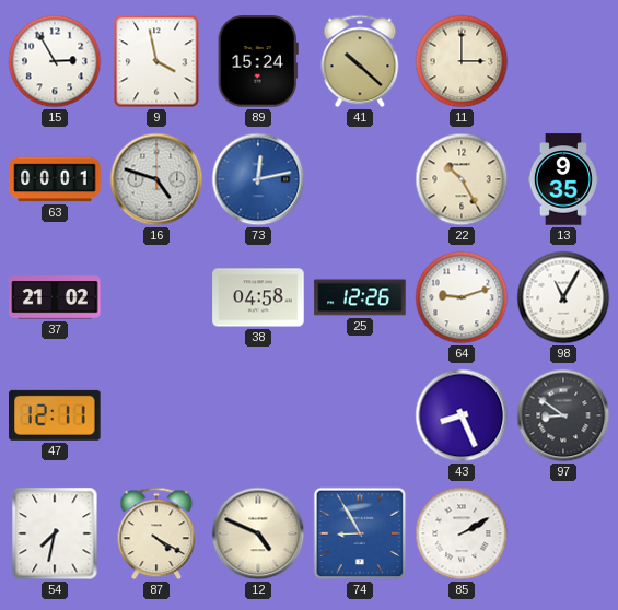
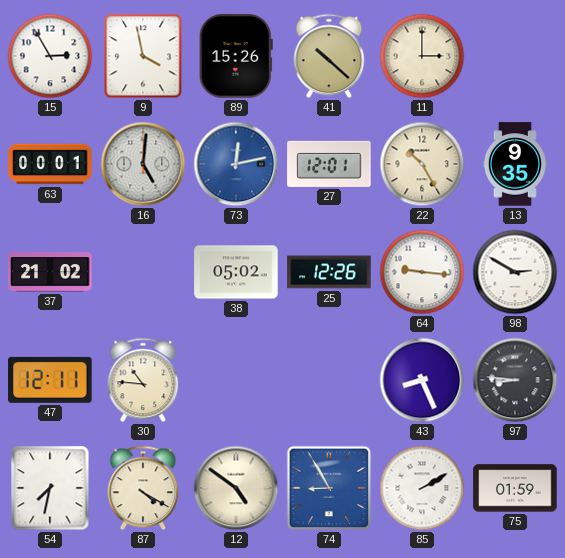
89: 15:24 -> 15:26
16: 4:48 -> 5:01
27: none -> 12:01
38: 04:58 -> 05:02
64: 9:12 -> 9:16
98: 11:05 -> 2:50
30: none -> 10:46
97: 8:51 -> 8:46
12: 4:49 -> 4:51
75: none -> 01:59
